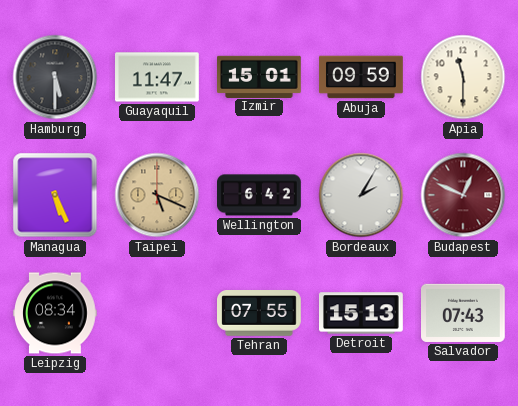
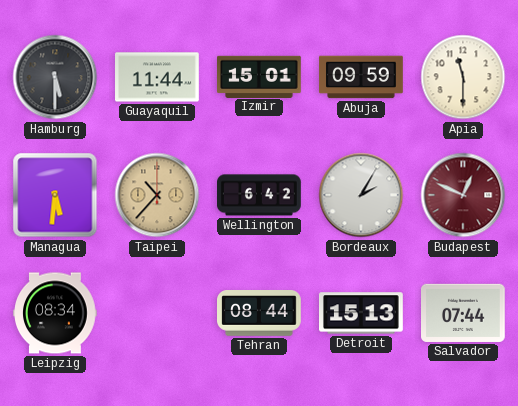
Guayaquil: 11:47 -> 11:44
Managua: 5:26 -> 5:31
Taipei: 5:19 -> 10:37
Tehran: 07:55 -> 08:44
Salvador: 07:43 -> 07:44
